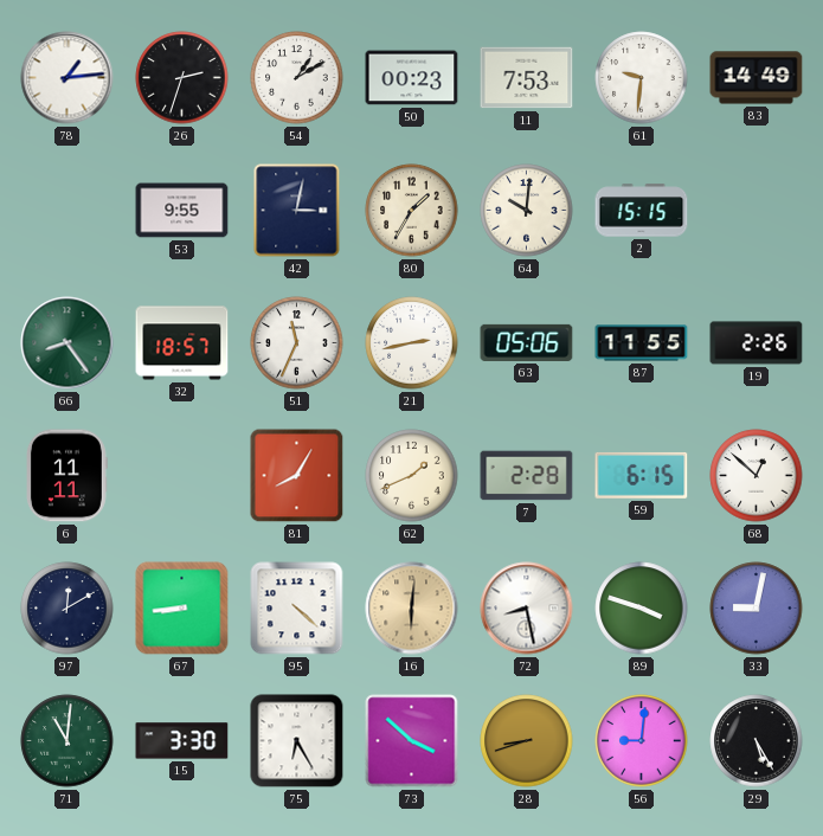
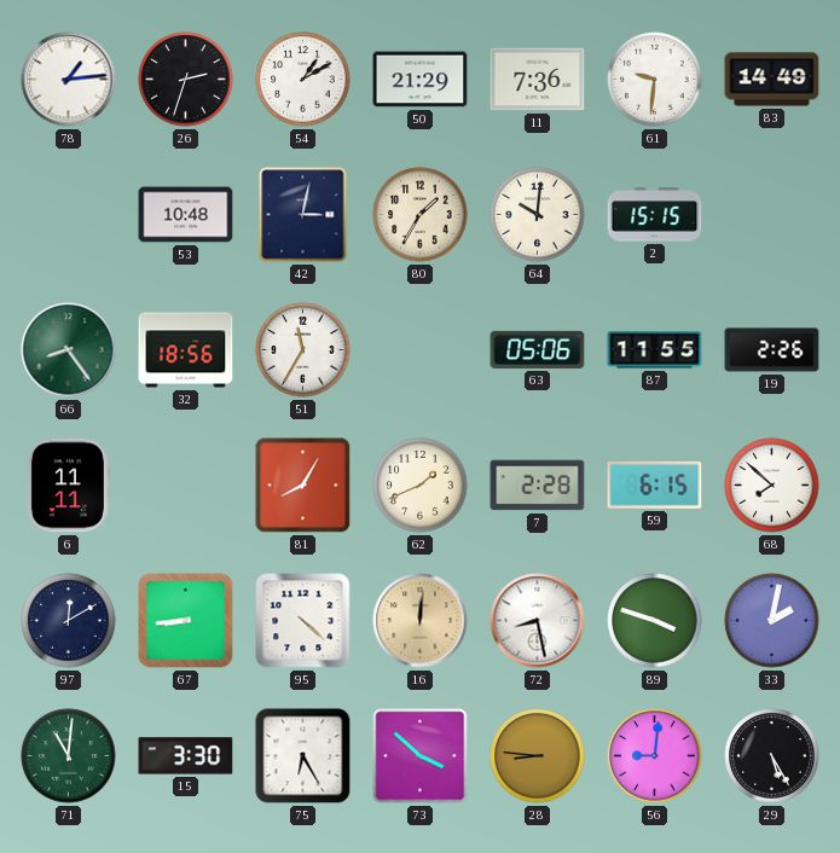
50: 00:23 -> 21:29
11: 7:53 -> 7:36
53: 9:55 -> 10:48
32: 18:57 -> 18:56
51: 11:34 -> 11:35
21: 2:43 -> none
68: 12:52 -> 7:52
16: 6:01 -> 12:01
33: 9:02 -> 2:02
28: 8:42 -> 8:46
